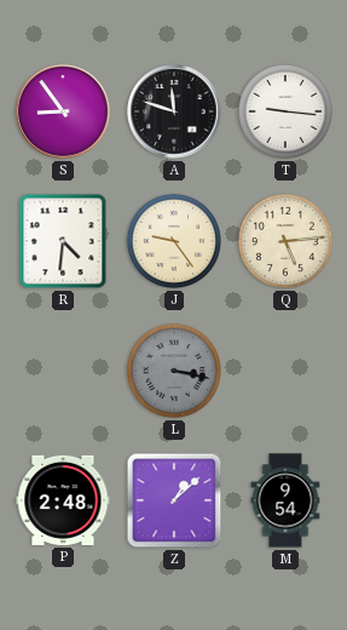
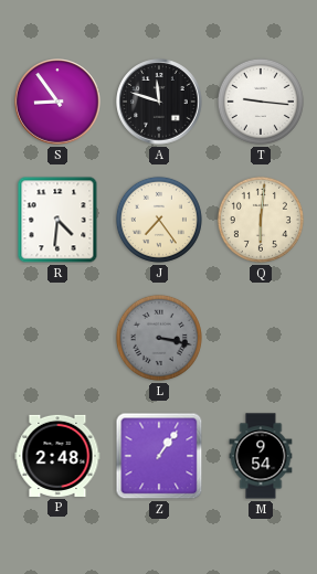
J: 9:24 -> 7:24
Q: 5:14 -> 6:01
Z: 1:08 -> 1:06
